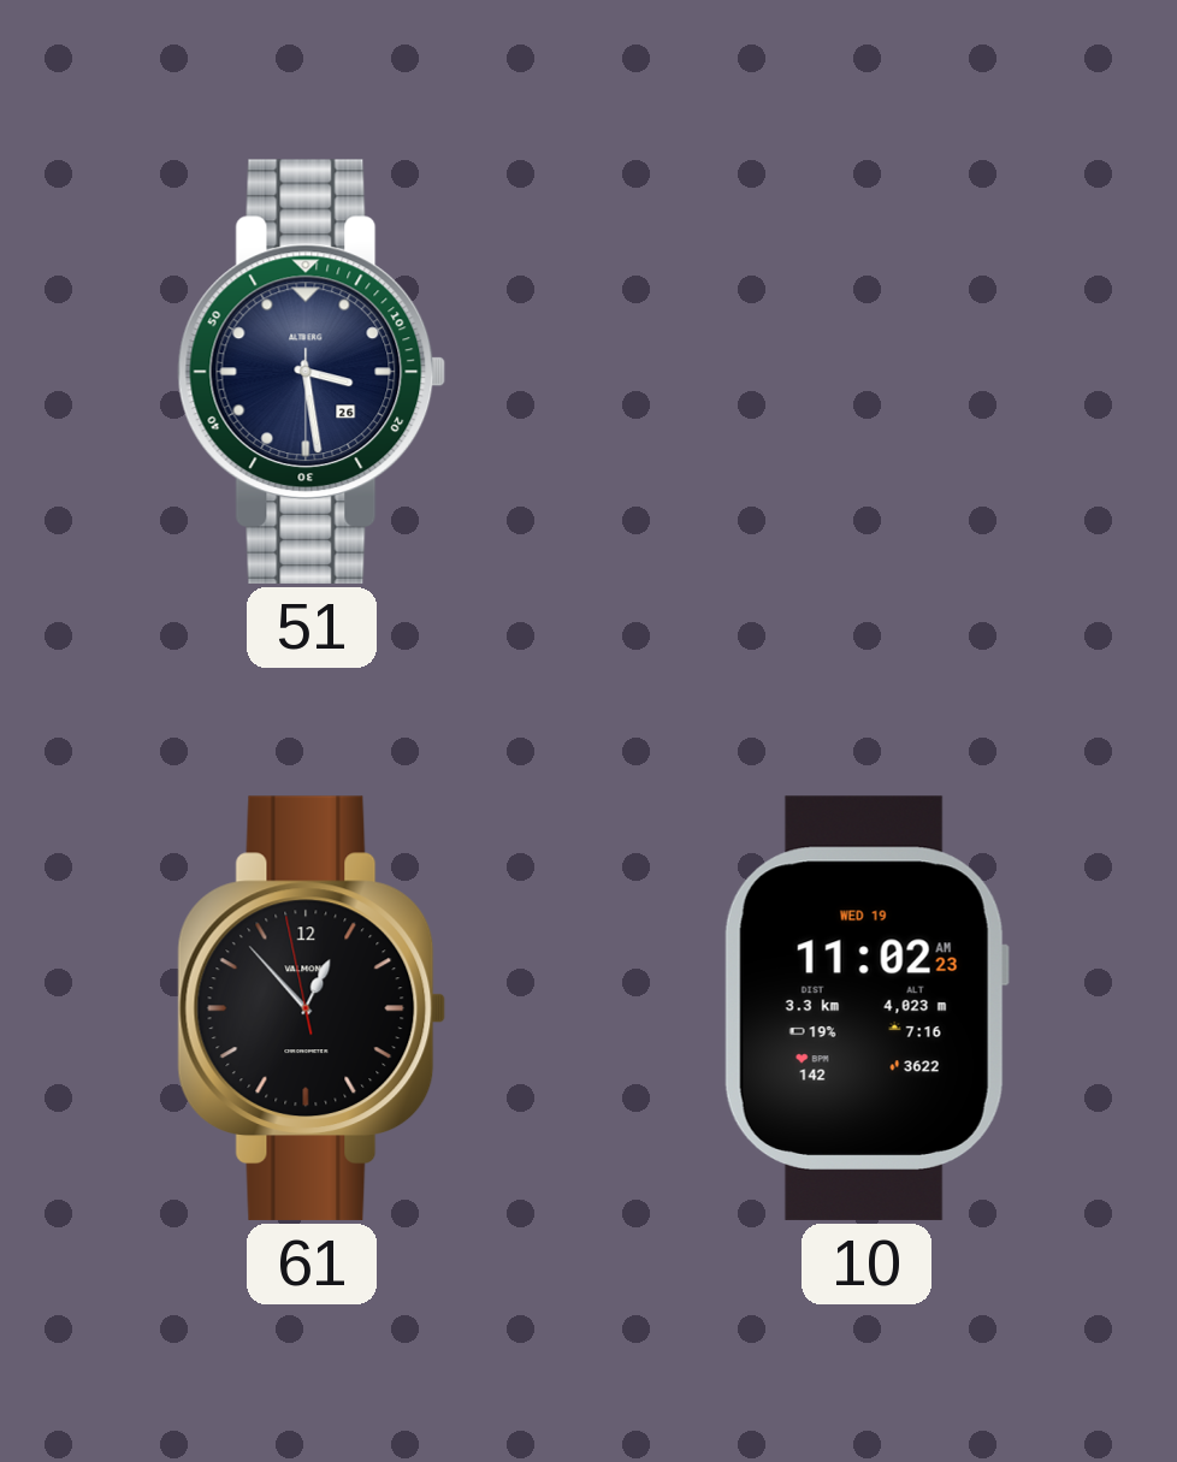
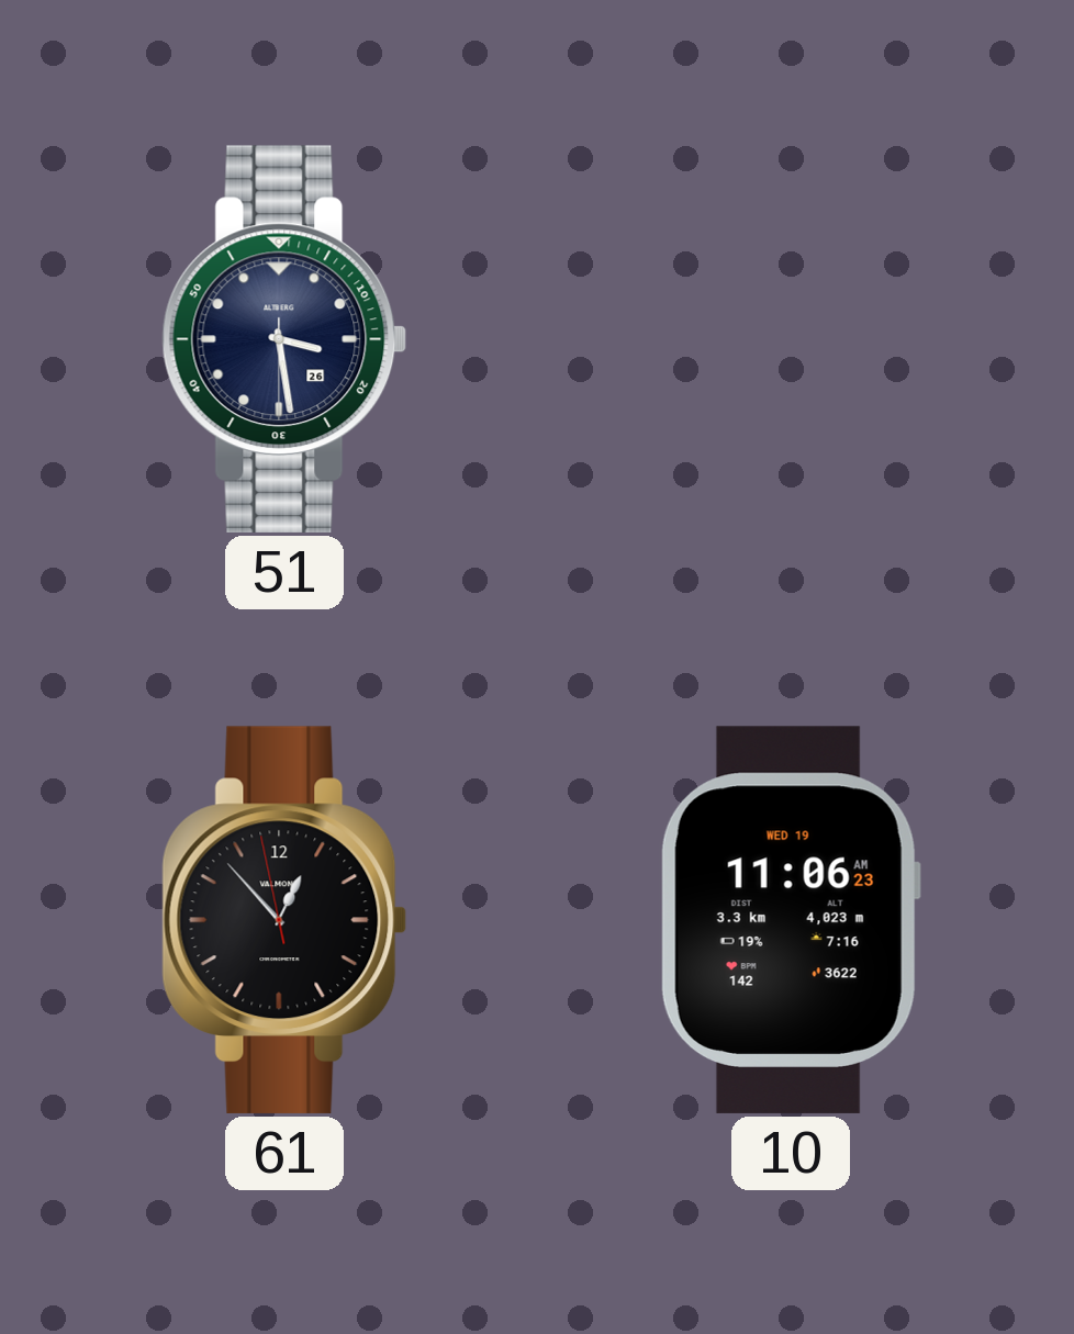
10: 11:02 -> 11:06
